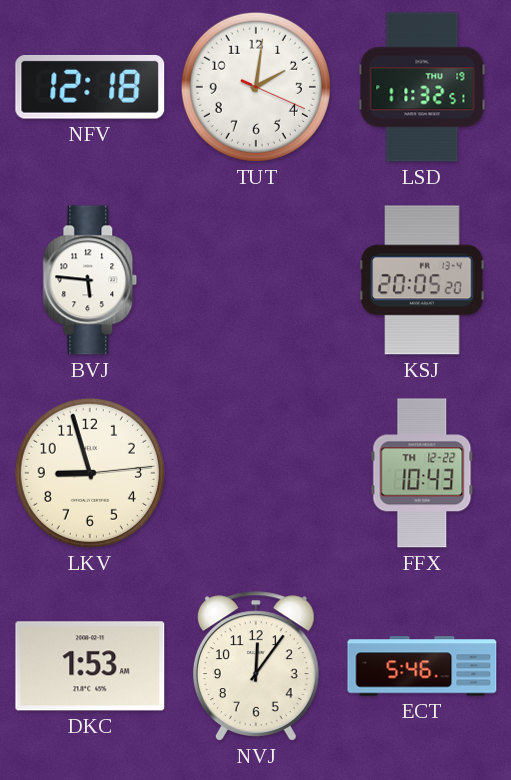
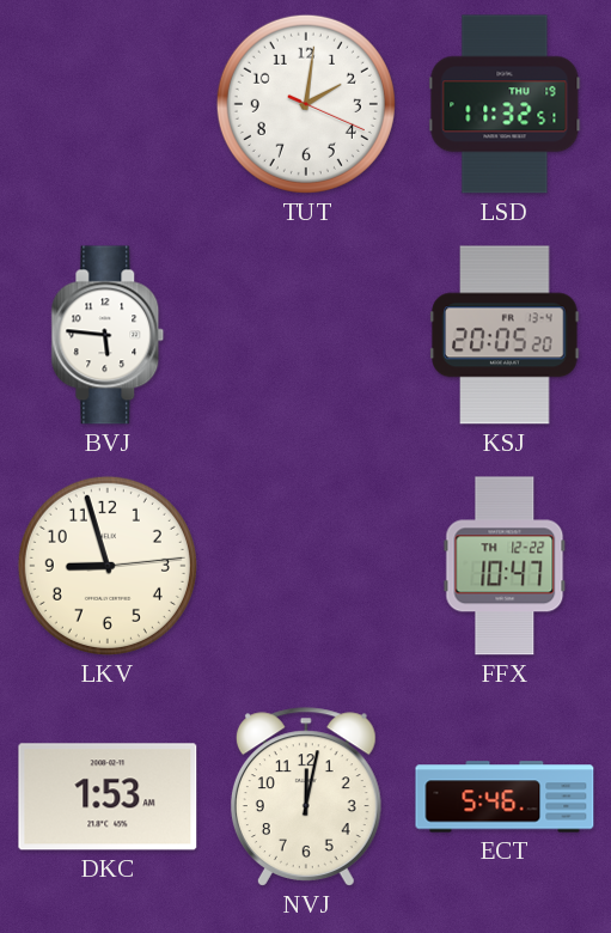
NFV: 12:18 -> none
FFX: 10:43 -> 10:47
NVJ: 12:06 -> 12:02
